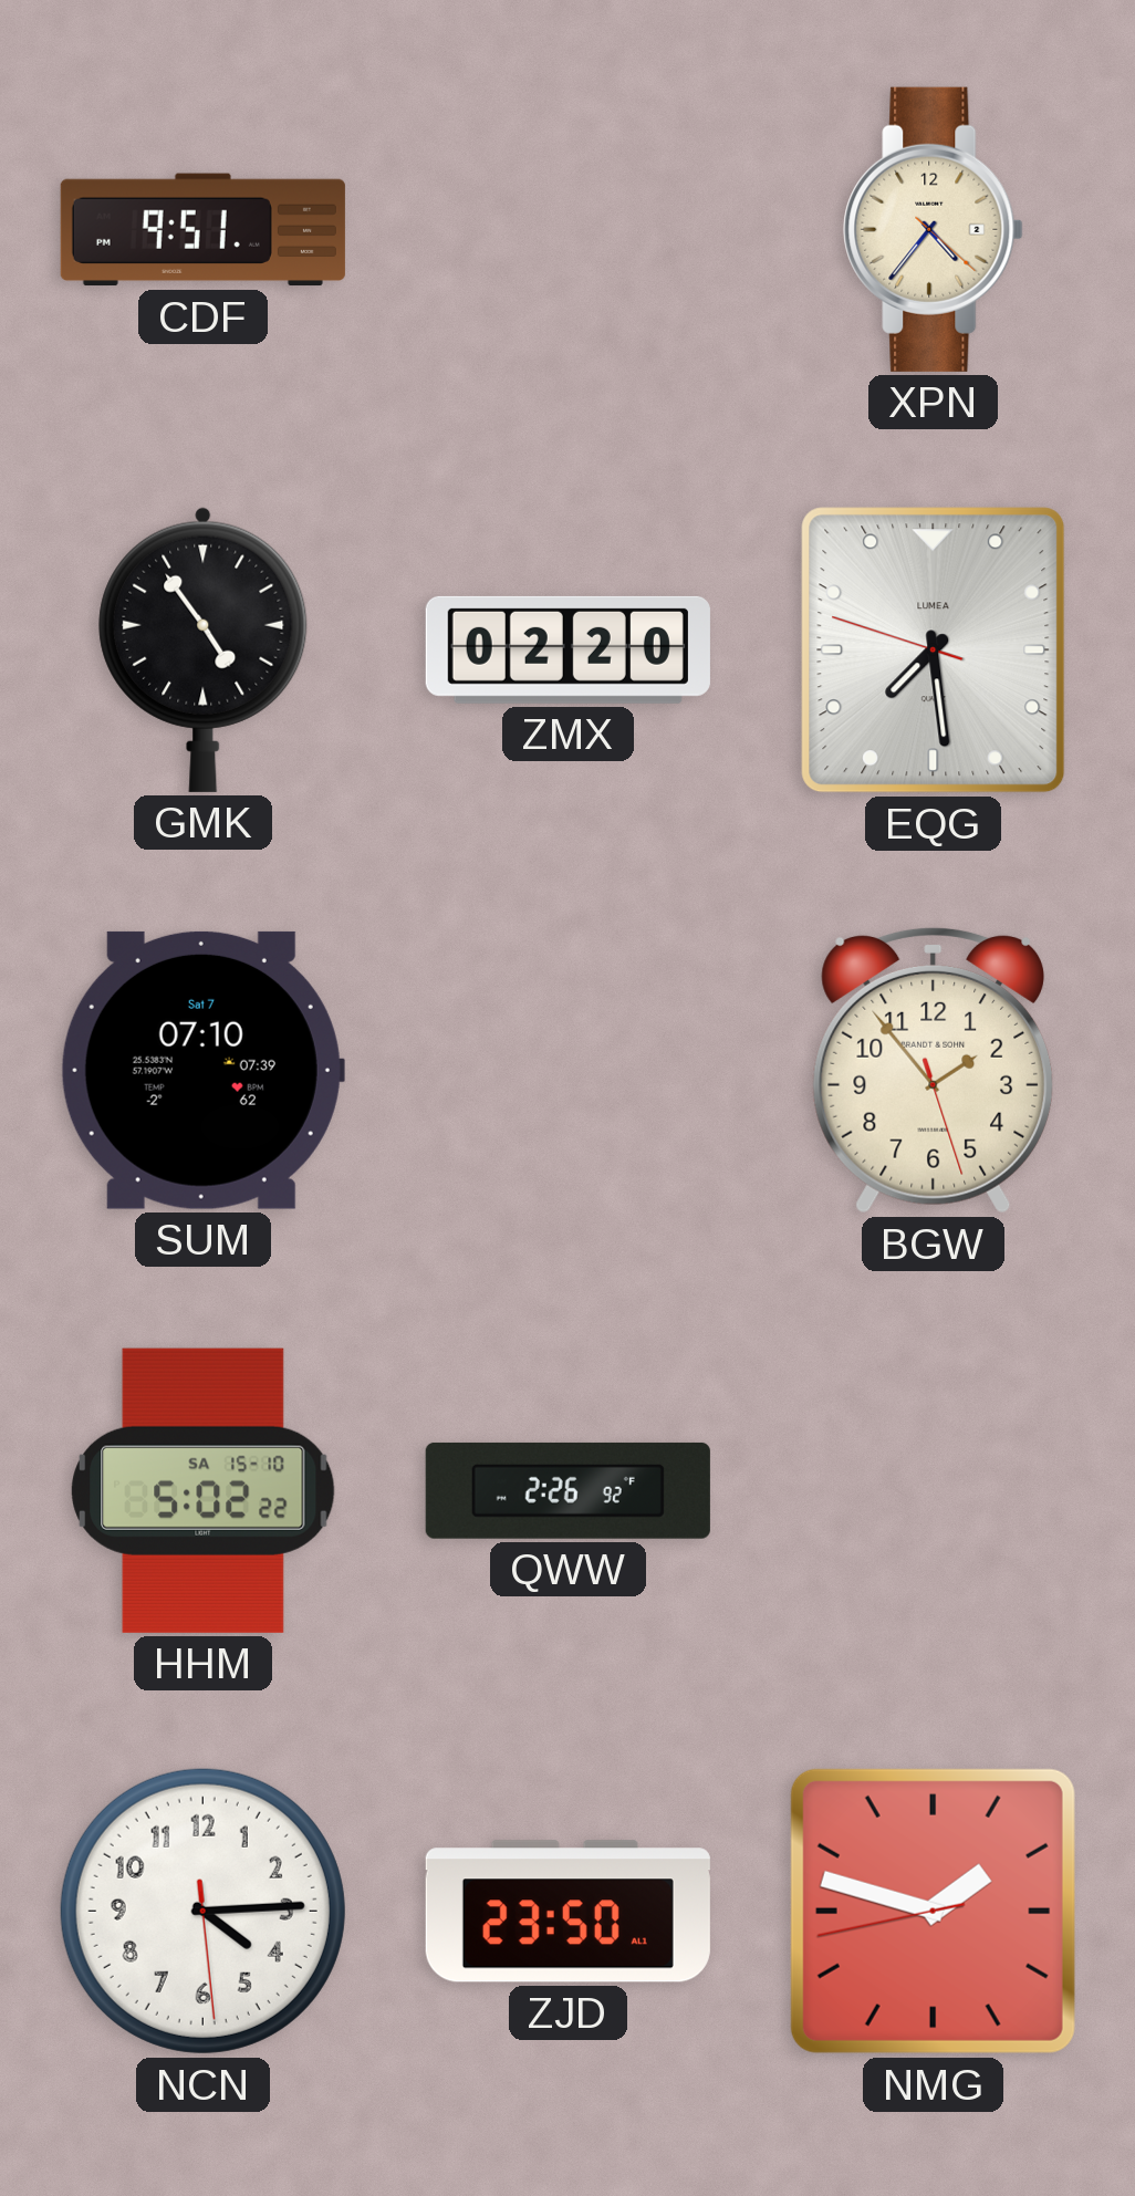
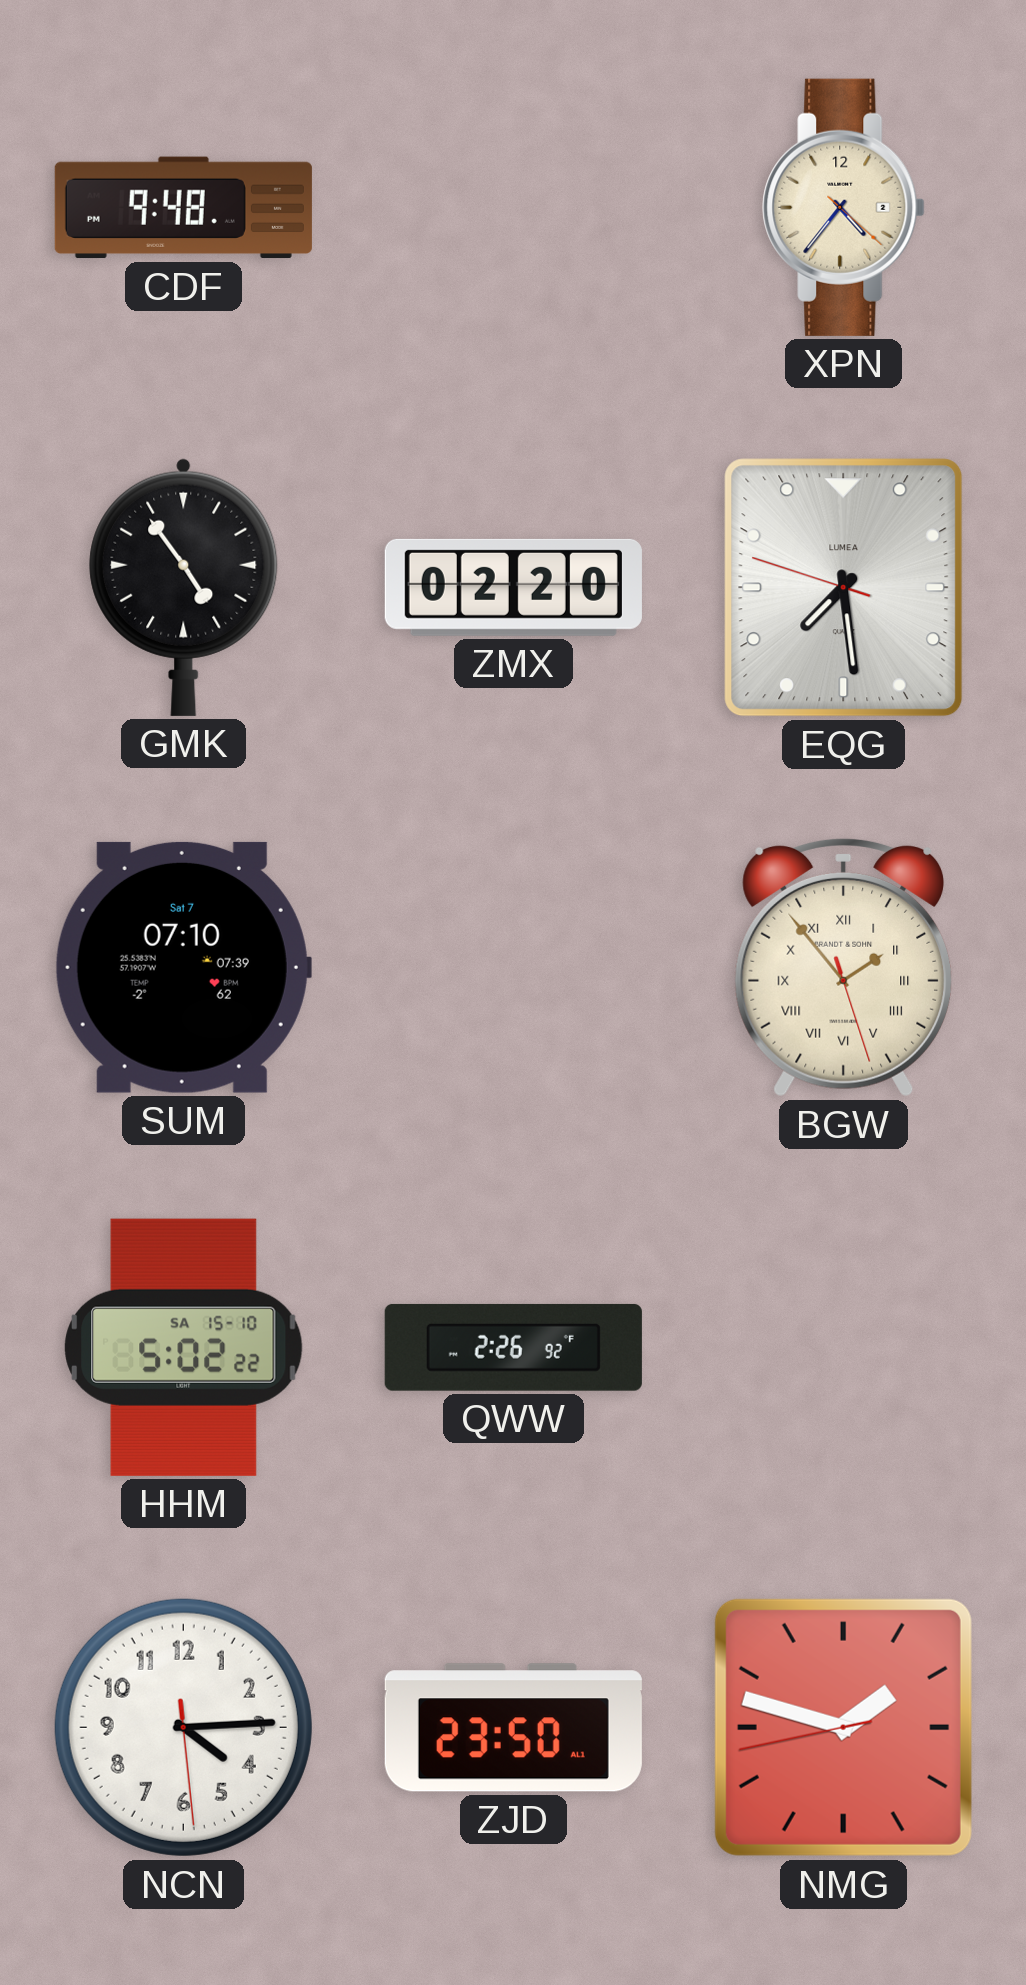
CDF: 9:51 -> 9:48
BGW numerals: Arabic -> Roman
